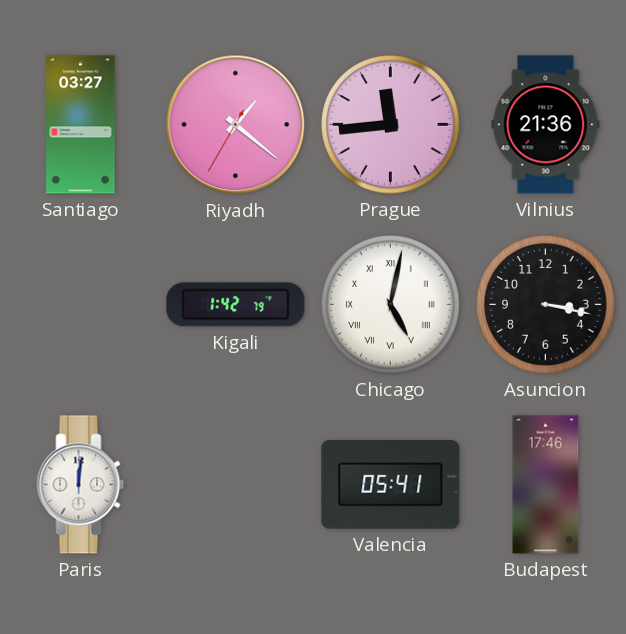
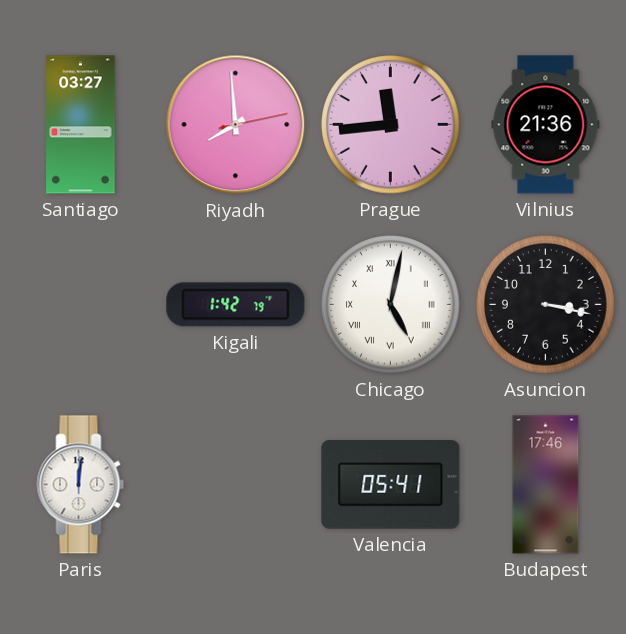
Riyadh: 1:21 -> 7:59
